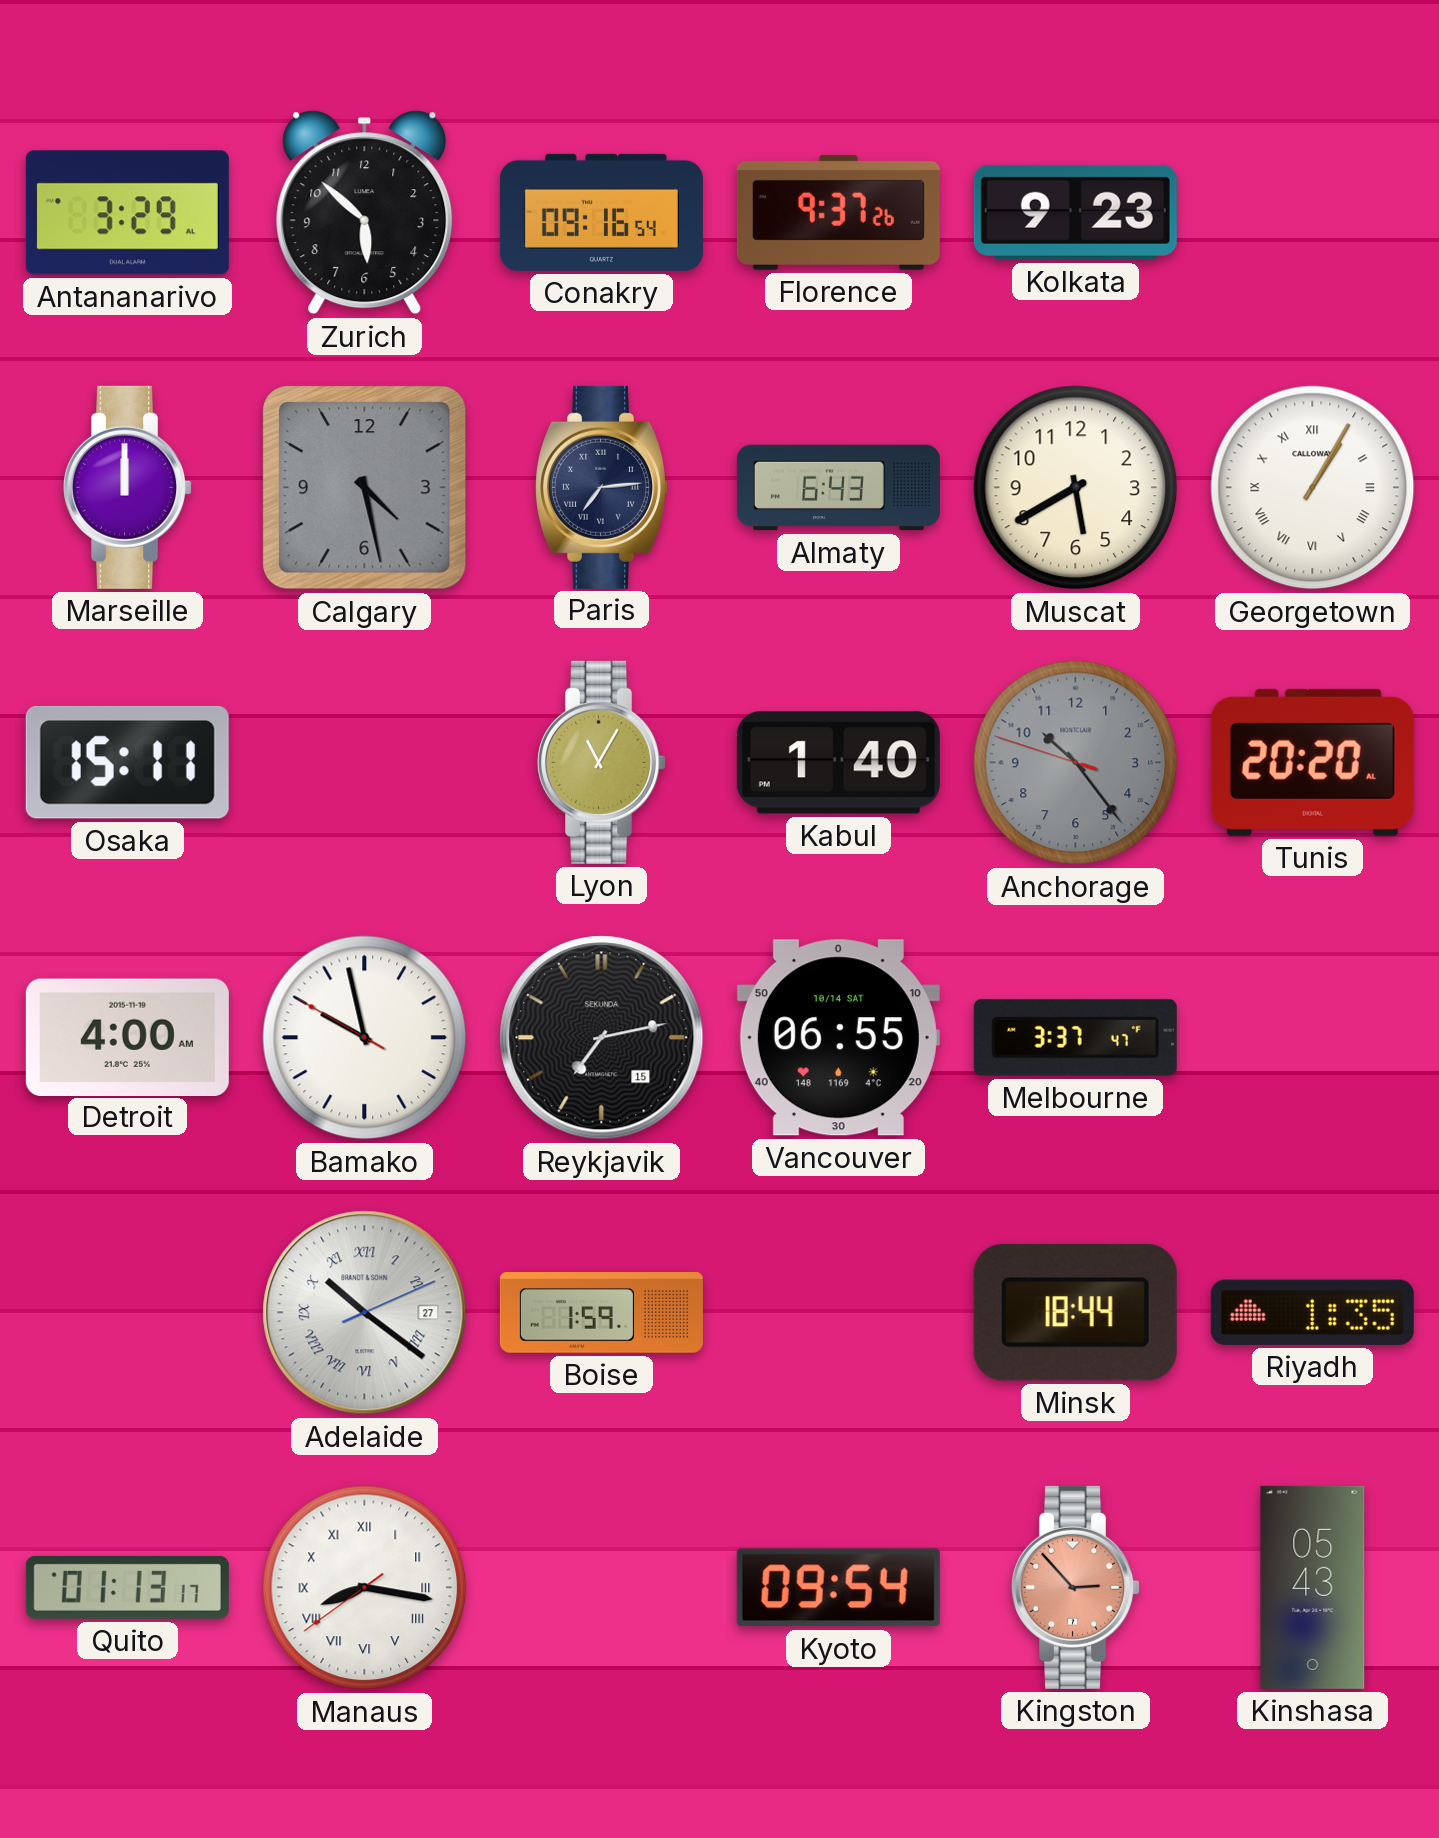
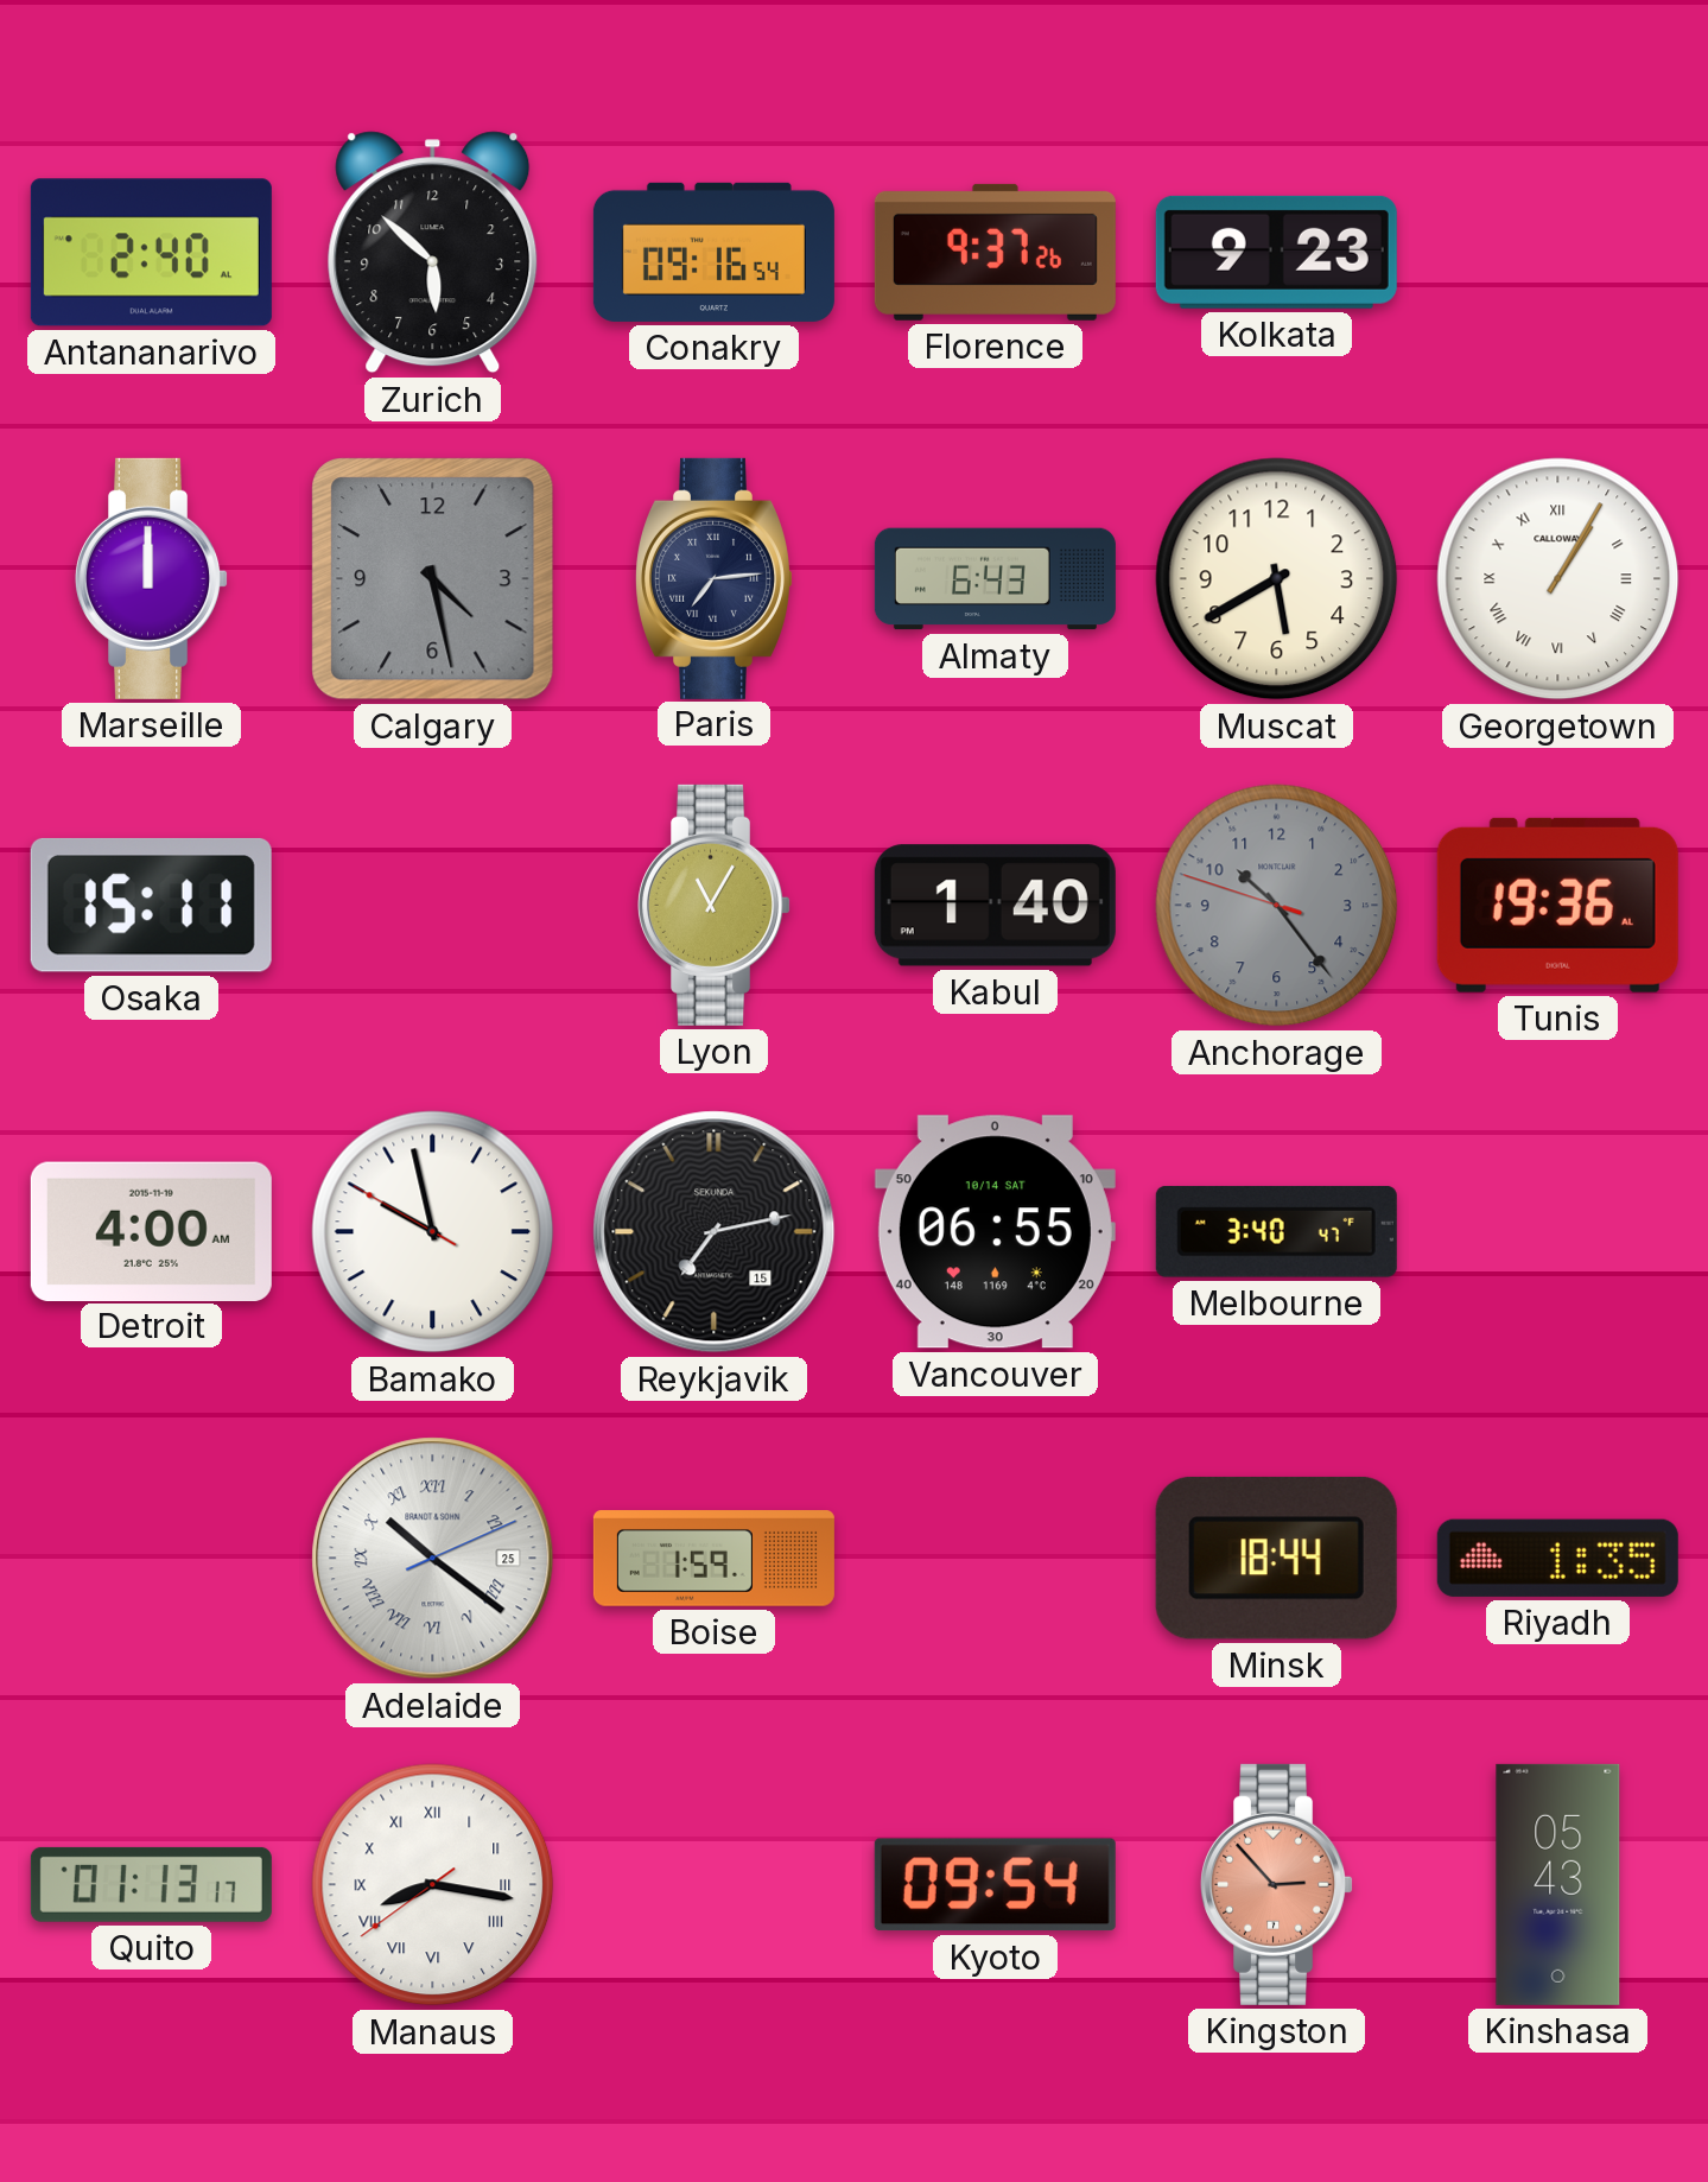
Antananarivo: 3:29 -> 2:40
Tunis: 20:20 -> 19:36
Melbourne: 3:37 -> 3:40
Adelaide date: 27 -> 25
